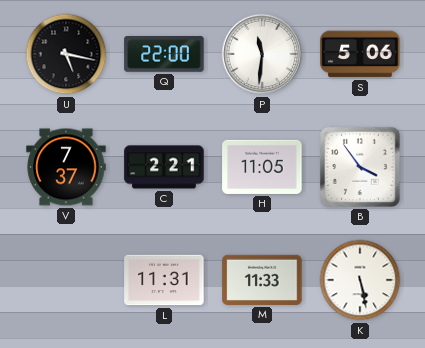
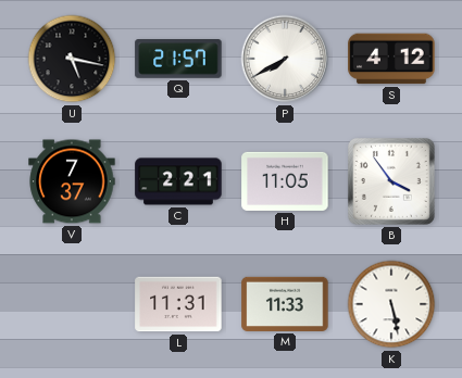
Q: 22:00 -> 21:57
P: 11:31 -> 7:40
S: 5:06 -> 4:12
